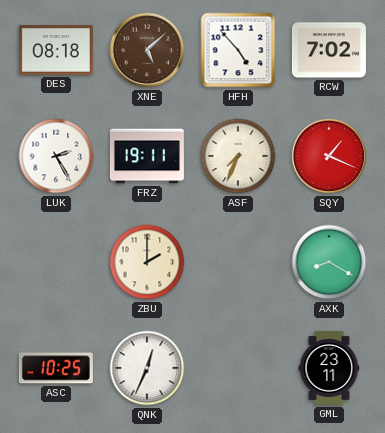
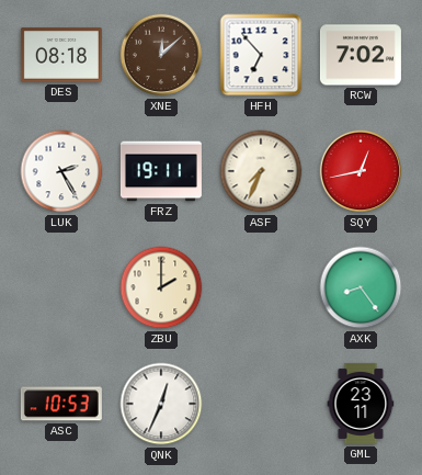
XNE: 5:08 -> 12:08
HFH: 4:53 -> 6:53
SQY: 1:19 -> 12:43
AXK: 8:20 -> 8:24
ASC: 10:25 -> 10:53
